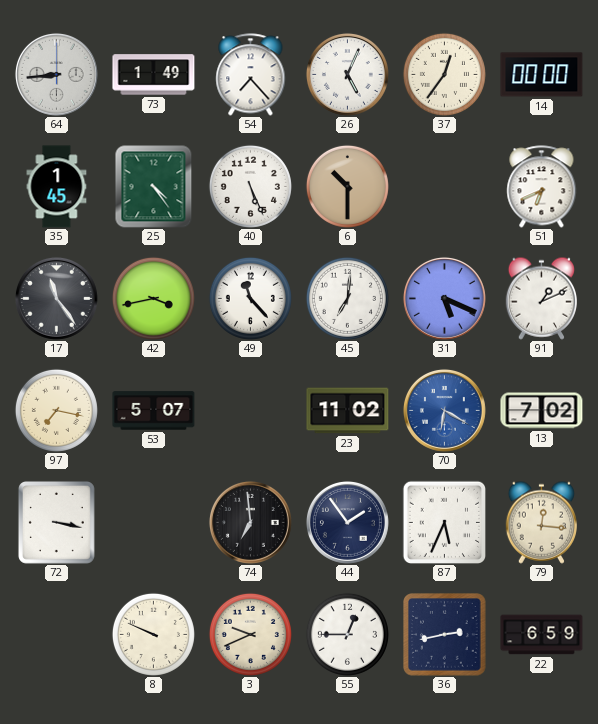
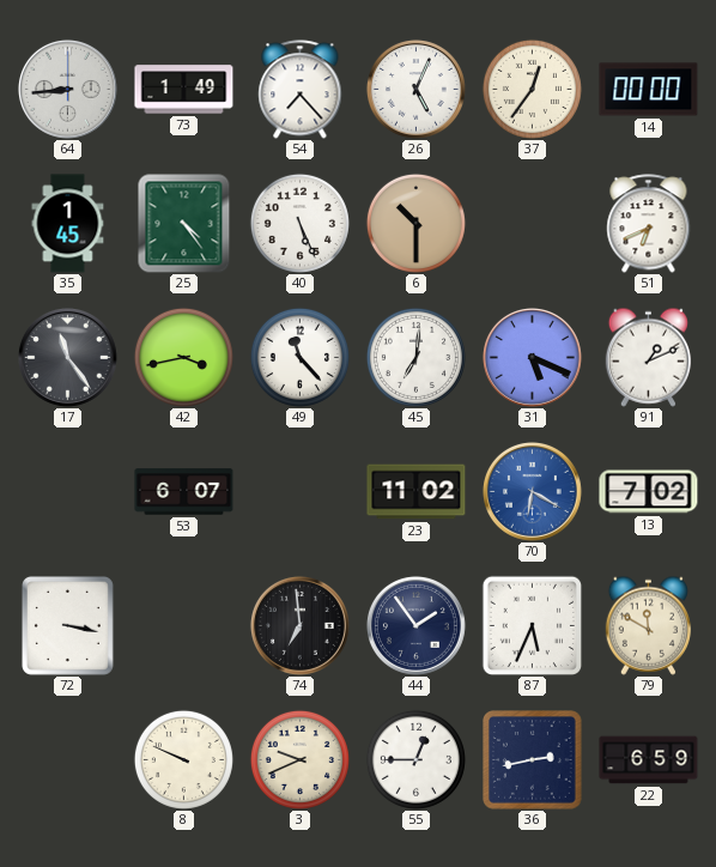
97: 7:17 -> none
53: 5:07 -> 6:07
79: 12:16 -> 11:50
